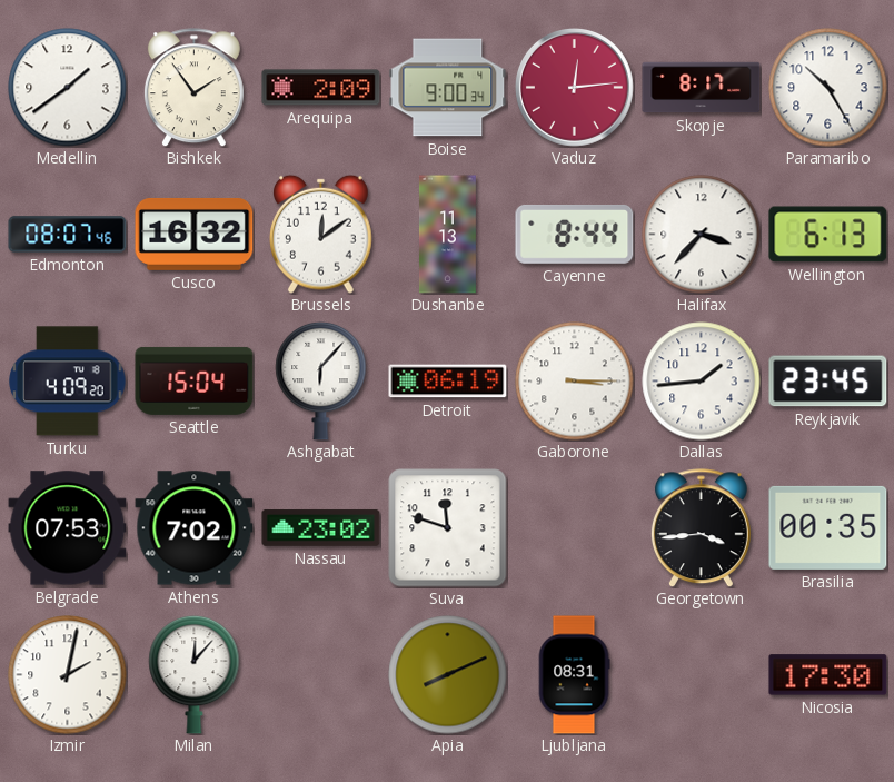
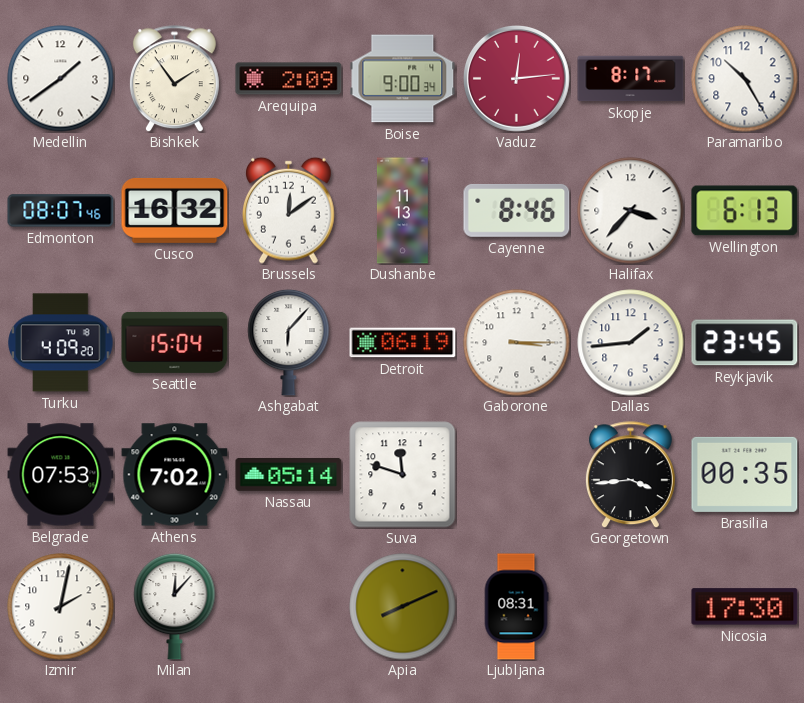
Cayenne: 8:44 -> 8:46
Nassau: 23:02 -> 05:14
